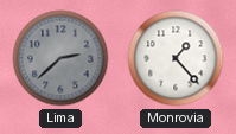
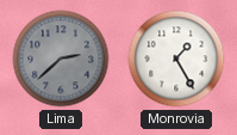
Monrovia: 1:23 -> 1:25
